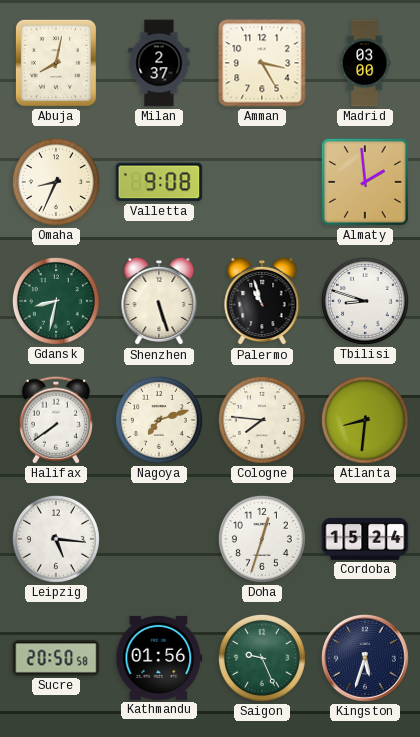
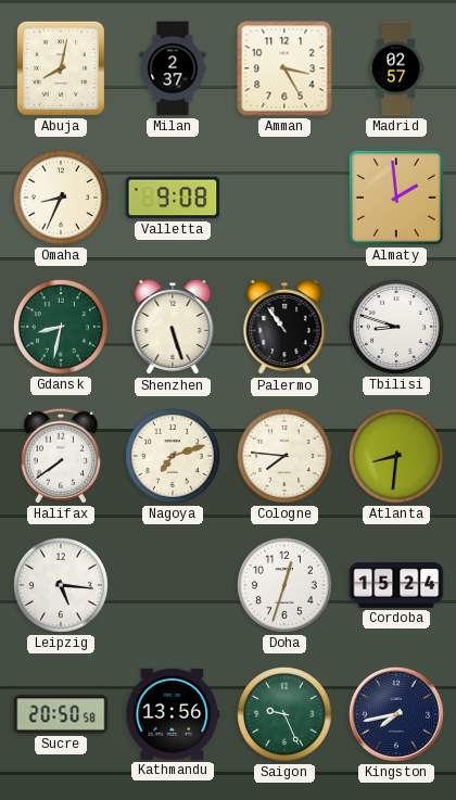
Madrid: 03:00 -> 02:57
Palermo: 10:57 -> 10:54
Kathmandu: 01:56 -> 13:56
Kingston: 5:33 -> 7:43
